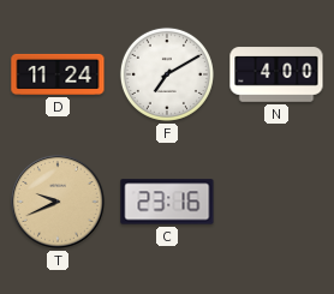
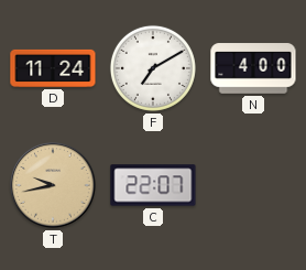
T: 9:41 -> 9:43
C: 23:16 -> 22:07
